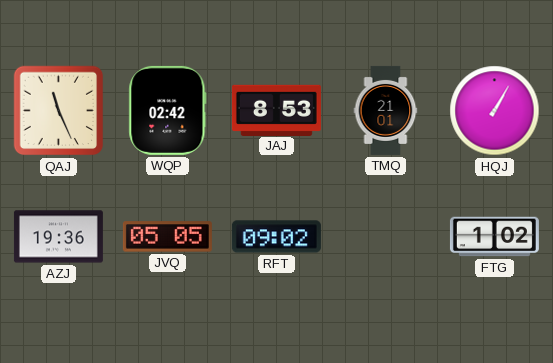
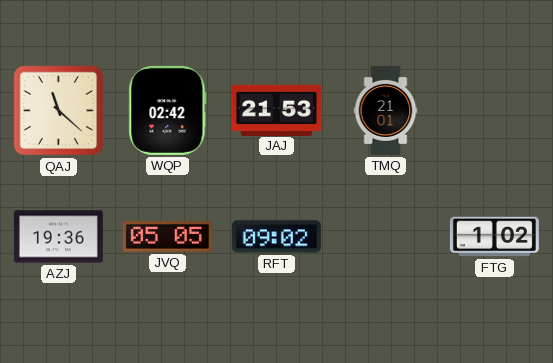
QAJ: 11:26 -> 11:22
JAJ: 8:53 -> 21:53
HQJ: 1:05 -> none
